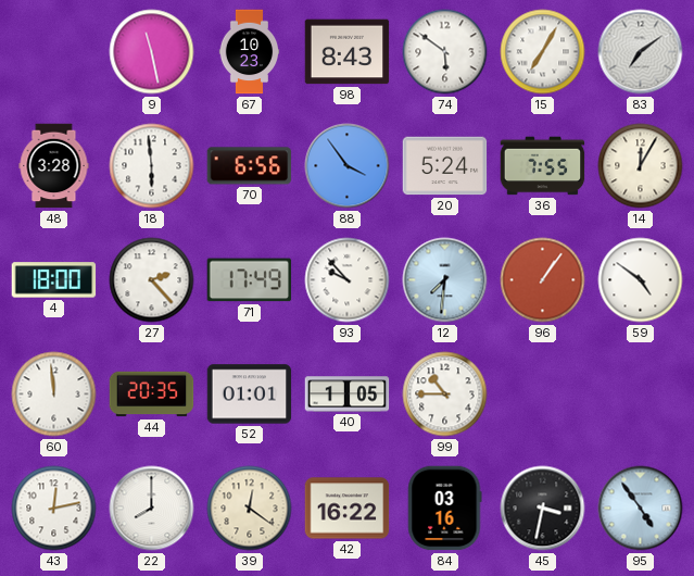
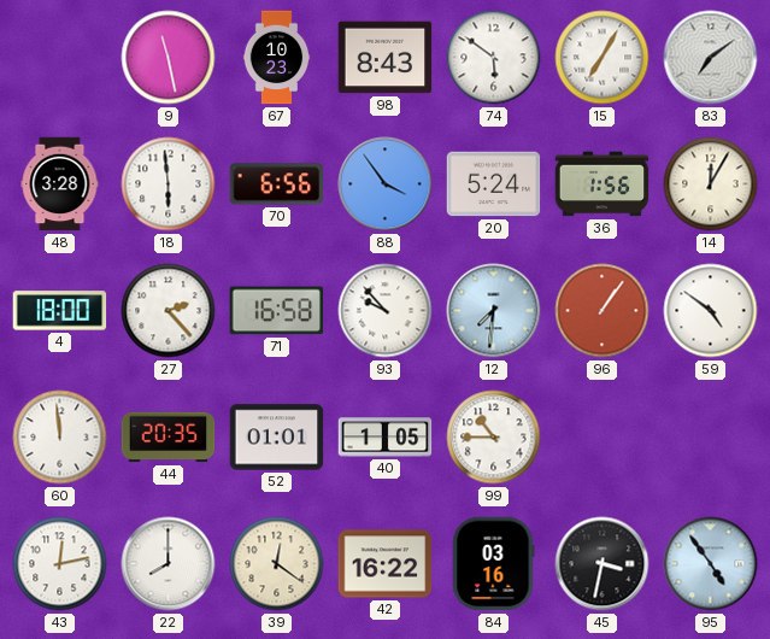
36: 7:55 -> 1:56
71: 17:49 -> 16:58
